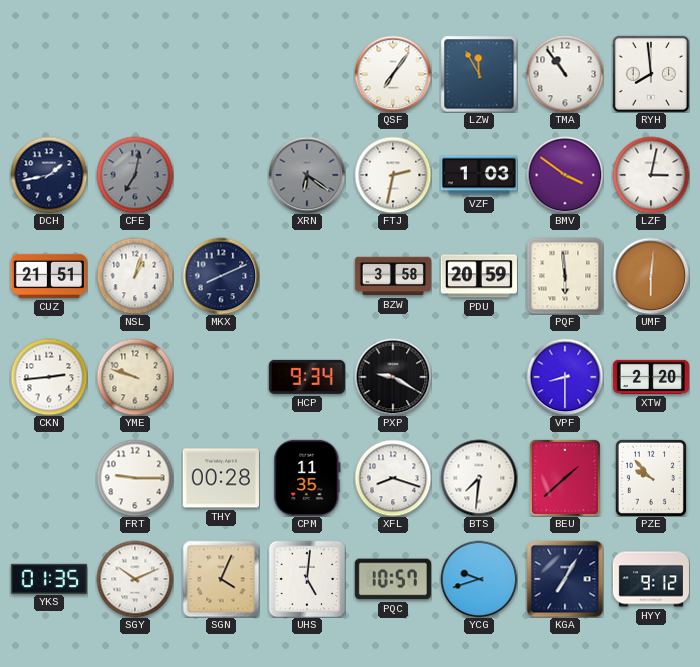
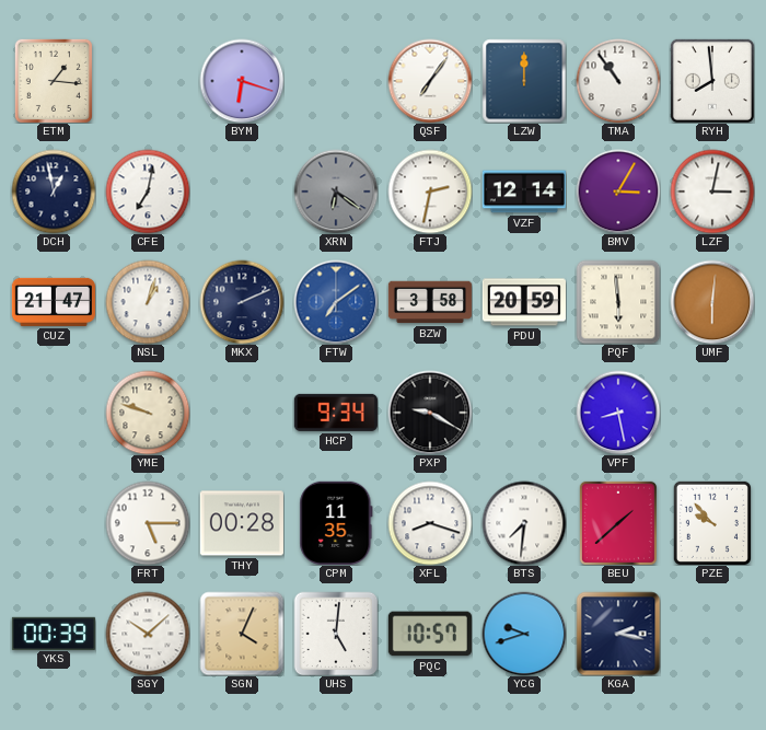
ETM: none -> 1:16
BYM: none -> 6:18
LZW: 11:55 -> 12:00
DCH: 1:43 -> 12:58
CFE dial: grey -> white
VZF: 1:03 -> 12:14
BMV: 3:51 -> 3:05
CUZ: 21:51 -> 21:47
MKX: 8:11 -> 2:11
FTW: none -> 7:09
CKN: 2:44 -> none
VPF: 8:30 -> 8:28
XTW: 2:20 -> none
FRT: 9:15 -> 5:15
YKS: 01:35 -> 00:39
SGY: 10:11 -> 10:08
KGA: 7:05 -> 2:17
HYY: 9:12 -> none
